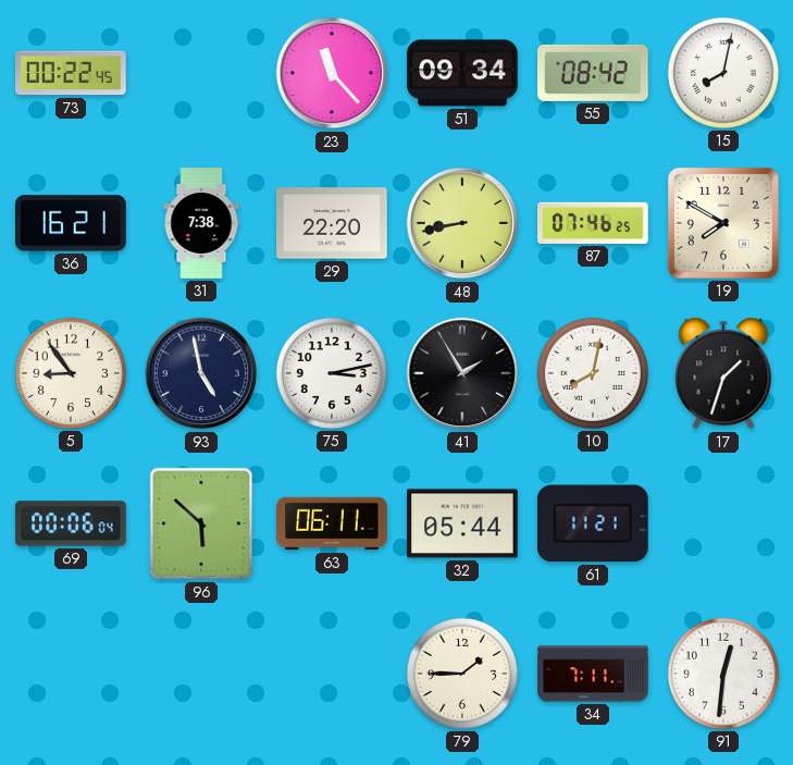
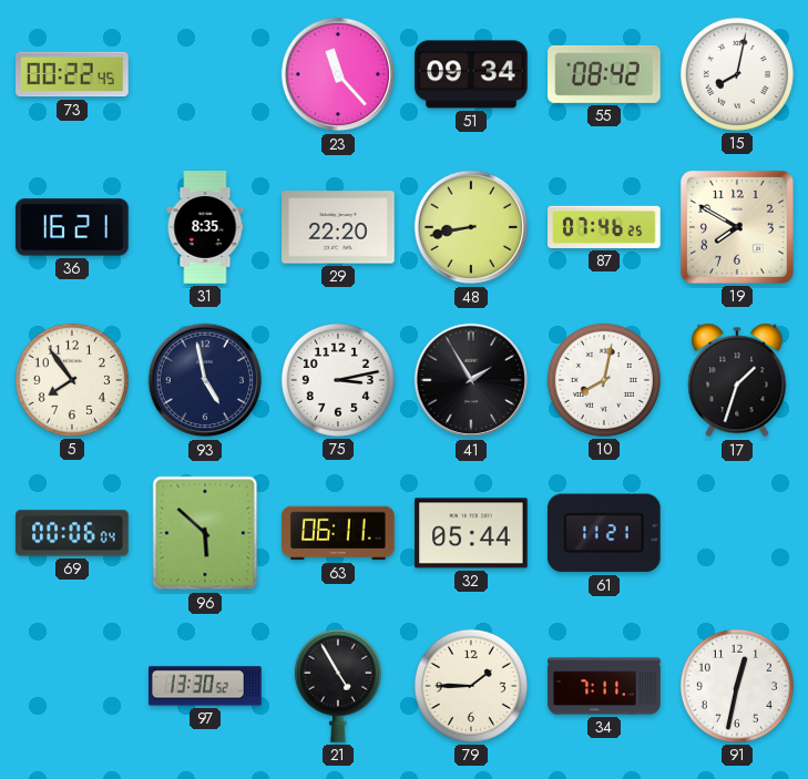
31: 7:38 -> 8:35
5: 8:54 -> 7:54
97: none -> 13:30
21: none -> 4:55
91: 12:31 -> 12:32
